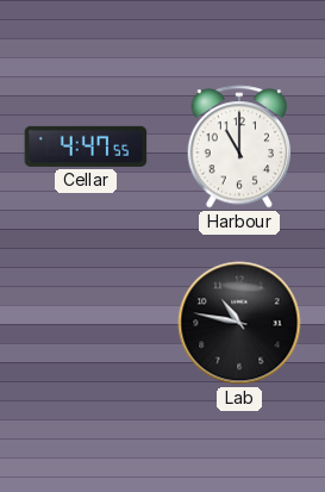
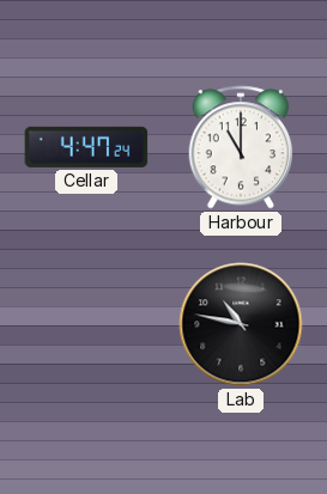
Cellar: 4:47:55 -> 4:47:24
